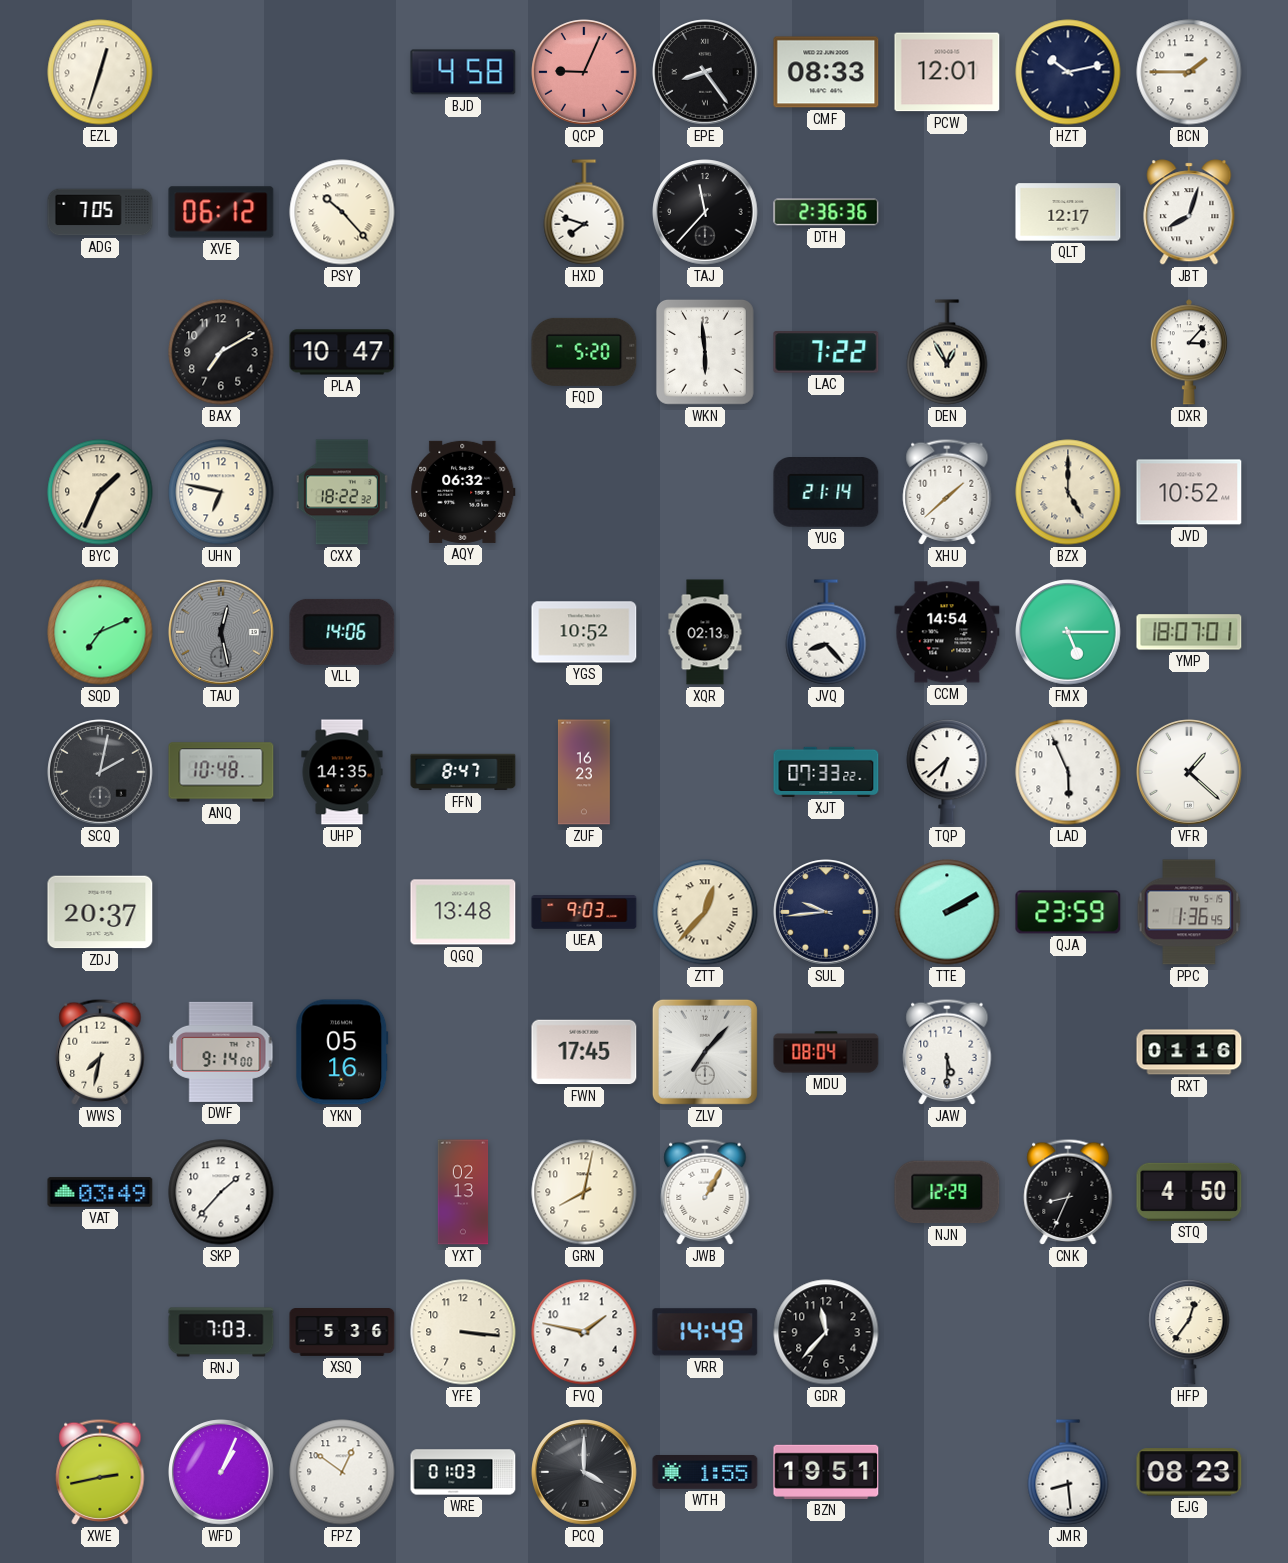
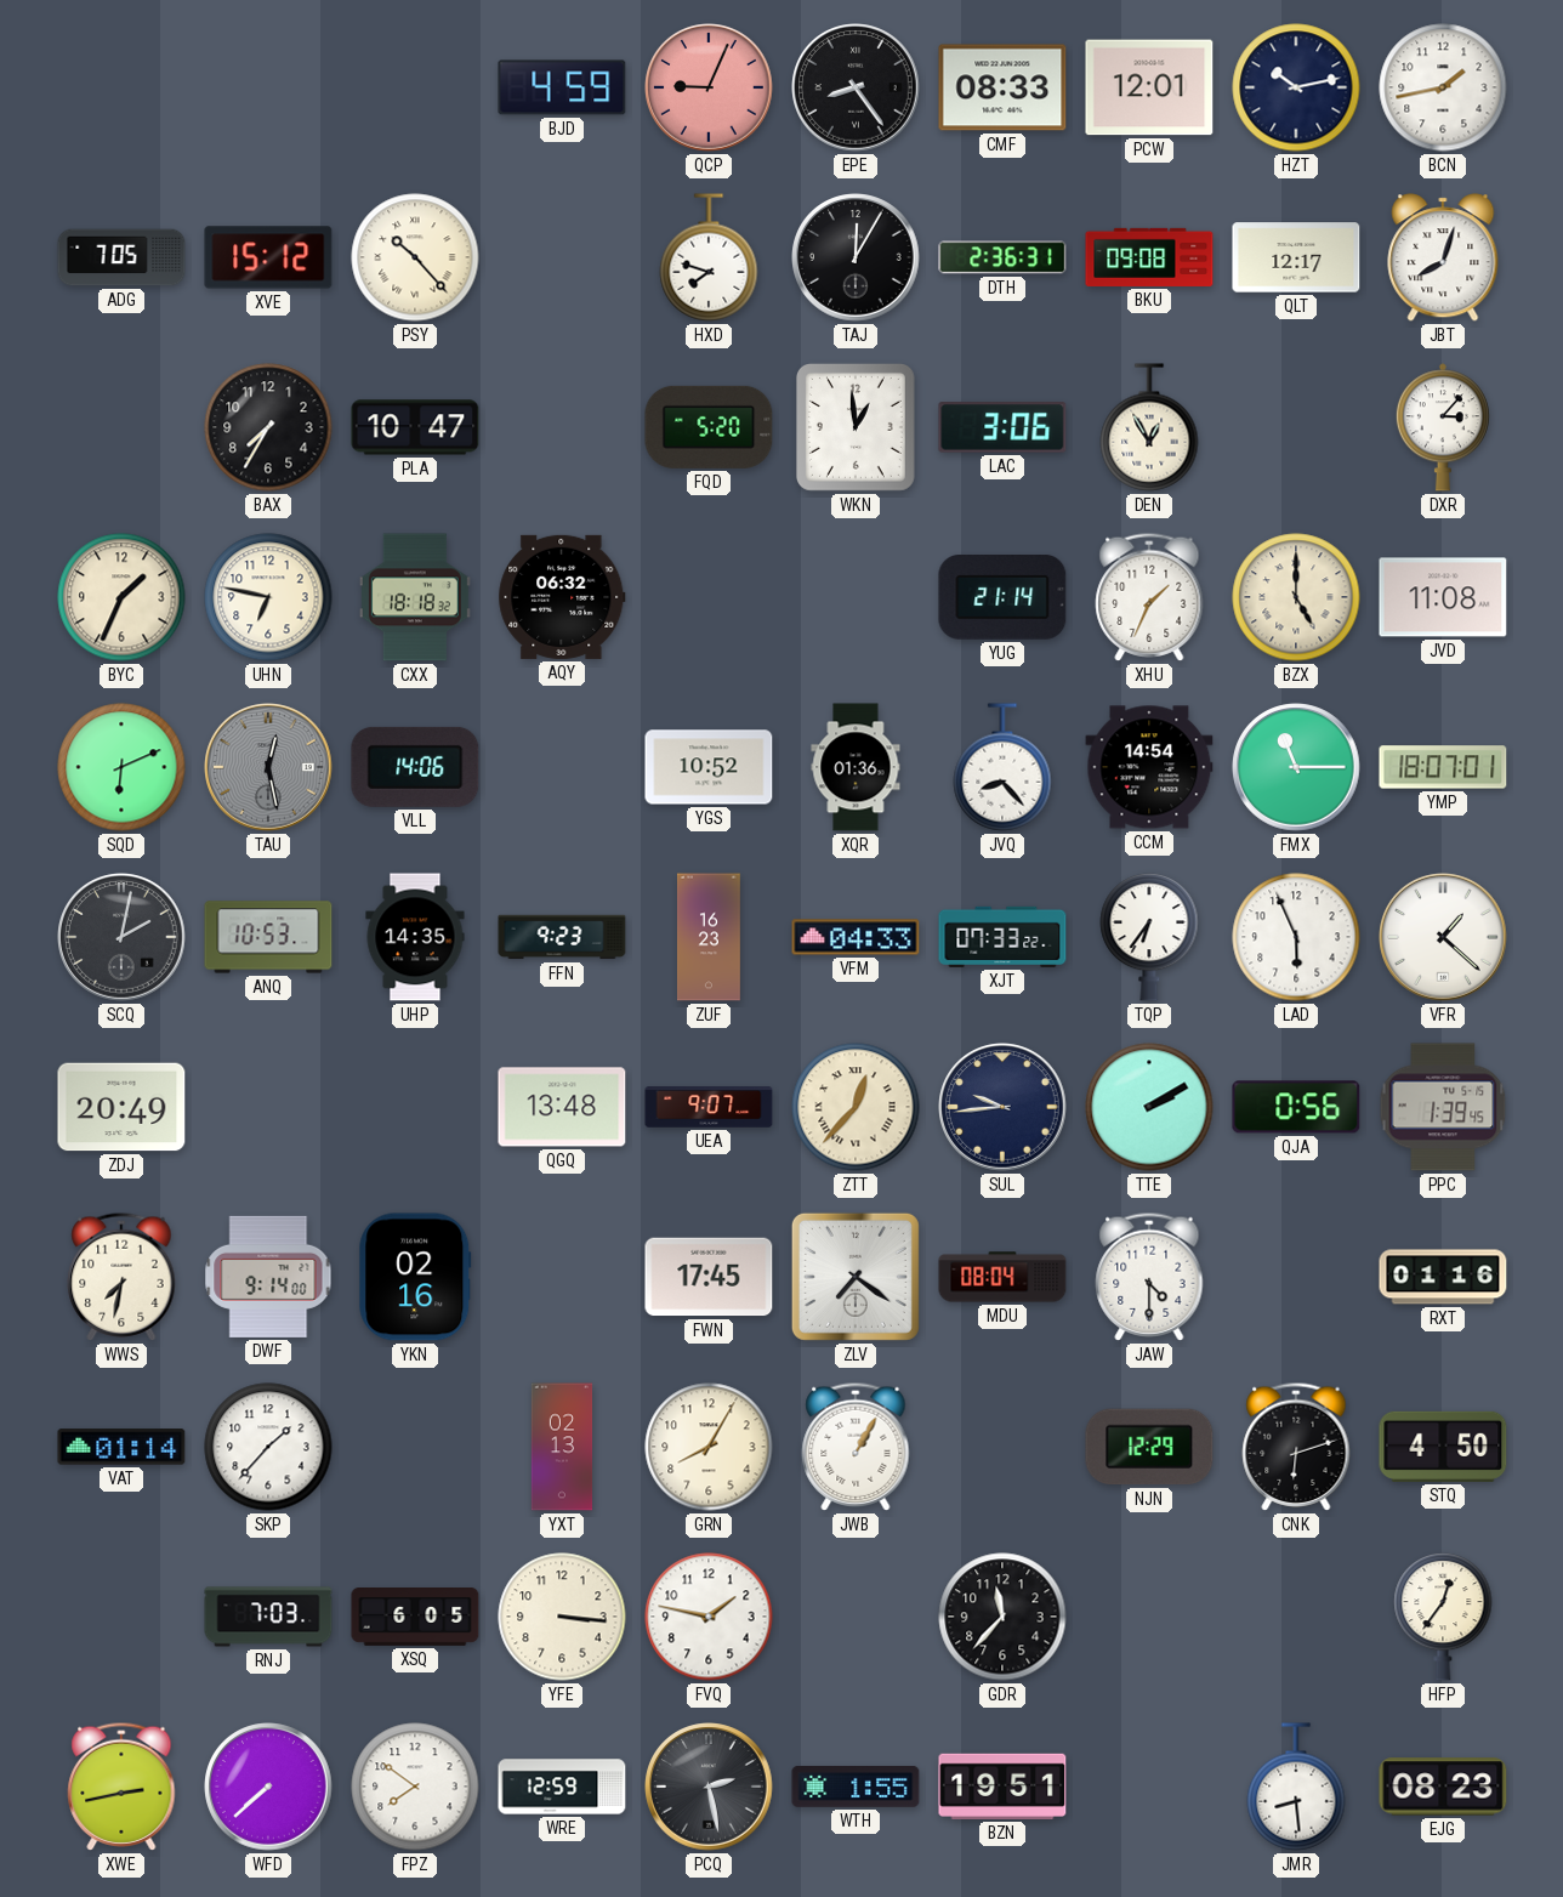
EZL: 12:33 -> none
BJD: 4:58 -> 4:59
BCN: 1:45 -> 1:43
XVE: 06:12 -> 15:12
TAJ: 11:37 -> 12:05
DTH: 2:36:36 -> 2:36:31
BKU: none -> 09:08
BAX: 7:10 -> 7:35
WKN: 5:59 -> 12:59
LAC: 7:22 -> 3:06
CXX: 18:22 -> 18:18
XHU: 1:38 -> 1:34
JVD: 10:52 -> 11:08
SQD: 7:11 -> 6:11
XQR: 02:13 -> 01:36
FMX: 5:15 -> 11:15
ANQ: 10:48 -> 10:53
FFN: 8:47 -> 9:23
VFM: none -> 04:33
TQP: 6:38 -> 6:36
ZDJ: 20:37 -> 20:49
UEA: 9:03 -> 9:07
QJA: 23:59 -> 0:56
PPC: 1:36 -> 1:39
YKN: 05:16 -> 02:16
ZLV: 7:07 -> 7:21
JAW: 5:30 -> 4:30
VAT: 03:49 -> 01:14
GRN: 8:02 -> 8:05
CNK: 8:34 -> 6:12
XSQ: 5:36 -> 6:05
VRR: 14:49 -> none
WFD: 1:04 -> 7:38
FPZ: 12:51 -> 7:51
WRE: 01:03 -> 12:59
PCQ: 4:00 -> 2:28
